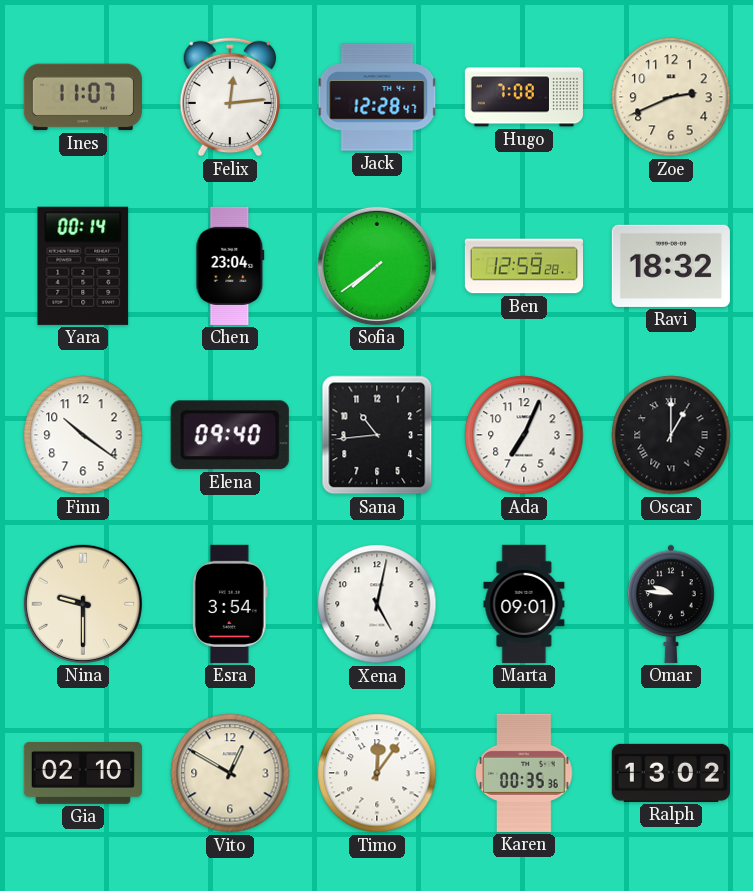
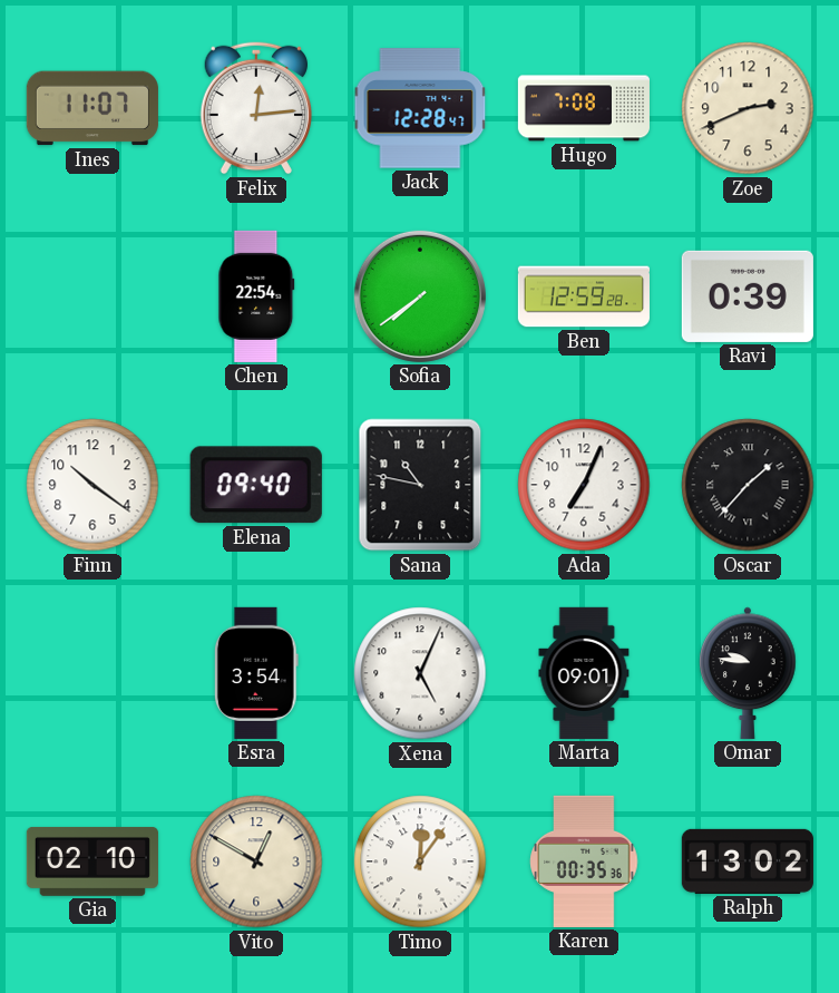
Yara: 00:14 -> none
Chen: 23:04 -> 22:54
Ravi: 18:32 -> 0:39
Sana: 10:44 -> 10:47
Oscar: 1:00 -> 1:37
Nina: 9:30 -> none
Xena: 5:02 -> 5:04
